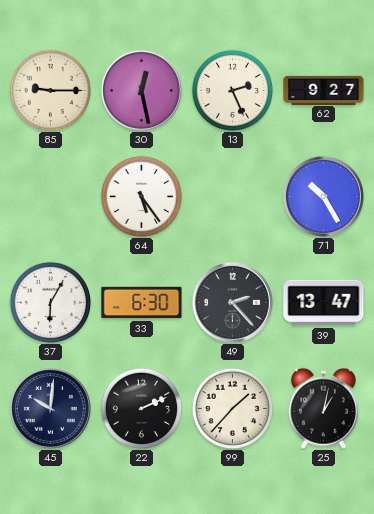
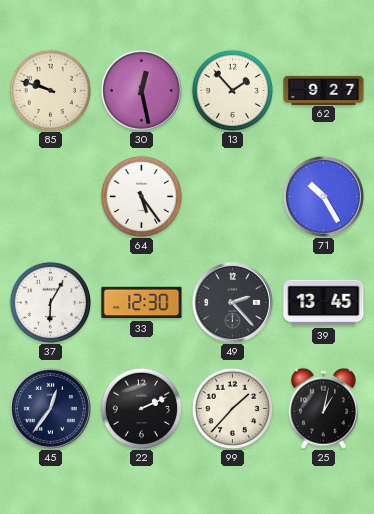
85: 9:15 -> 9:48
13: 2:26 -> 1:53
33: 6:30 -> 12:30
39: 13:47 -> 13:45
45: 10:01 -> 12:36
